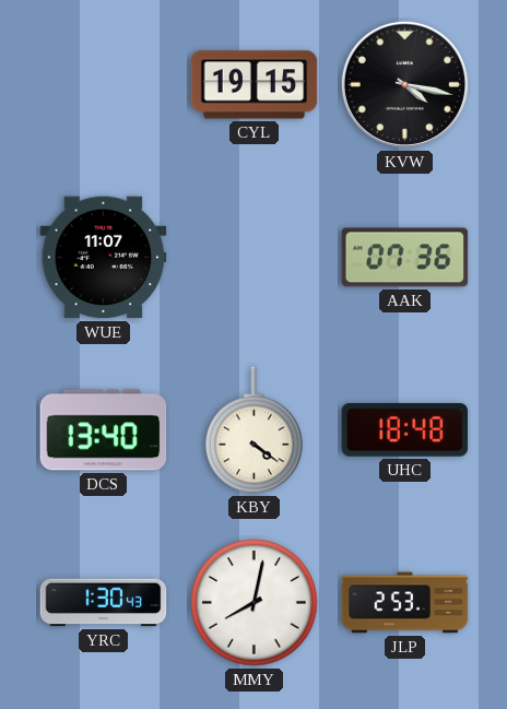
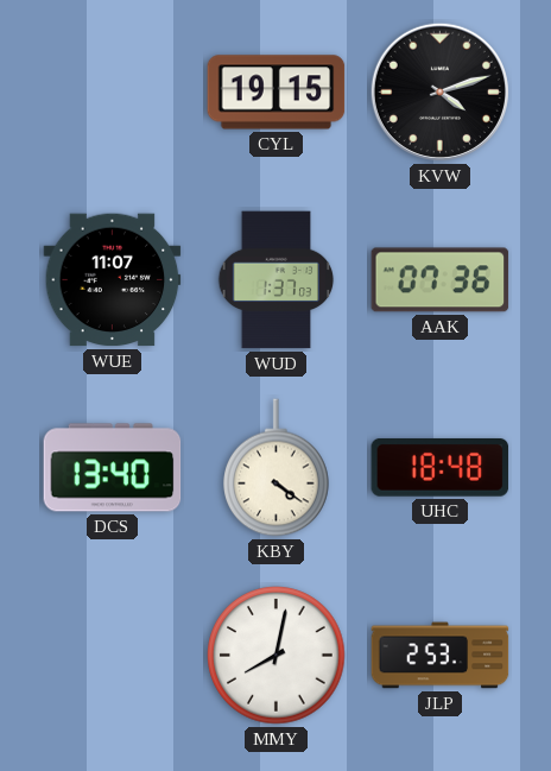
KVW: 4:17 -> 4:12
WUD: none -> 1:37
YRC: 1:30 -> none
